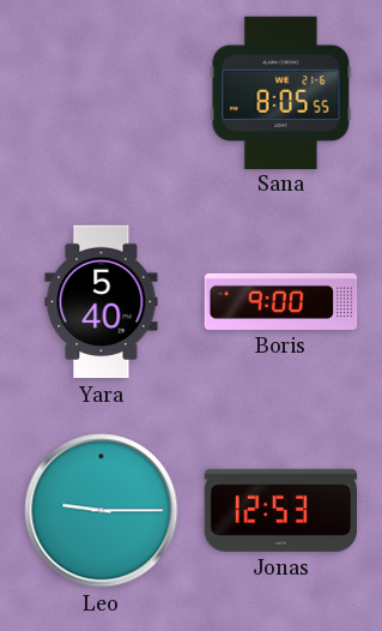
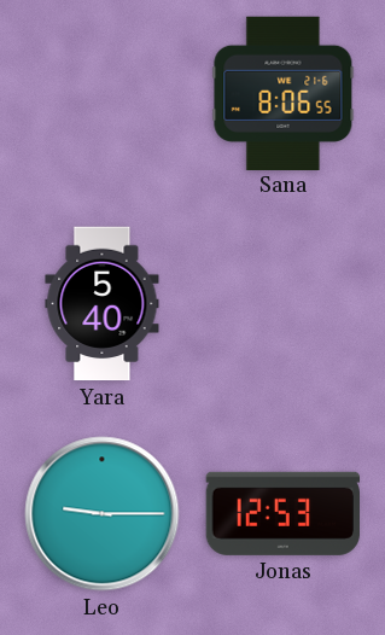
Sana: 8:05 -> 8:06
Boris: 9:00 -> none
